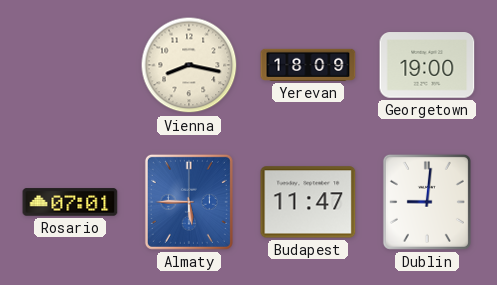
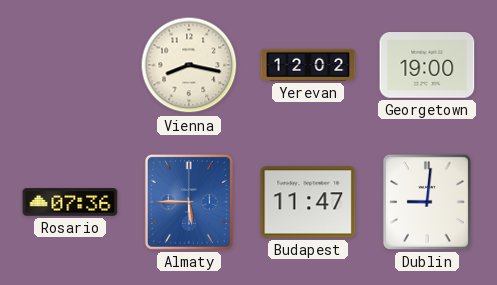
Yerevan: 18:09 -> 12:02
Rosario: 07:01 -> 07:36
